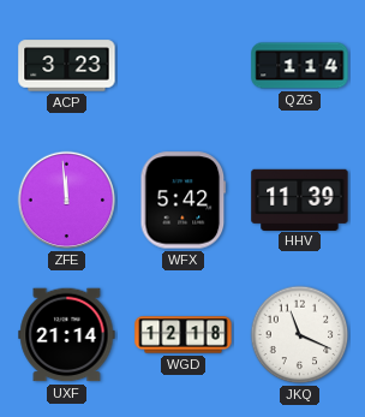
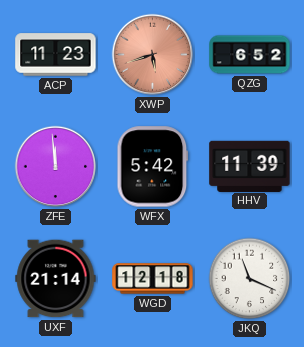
ACP: 3:23 -> 11:23
XWP: none -> 5:42
QZG: 1:14 -> 6:52
